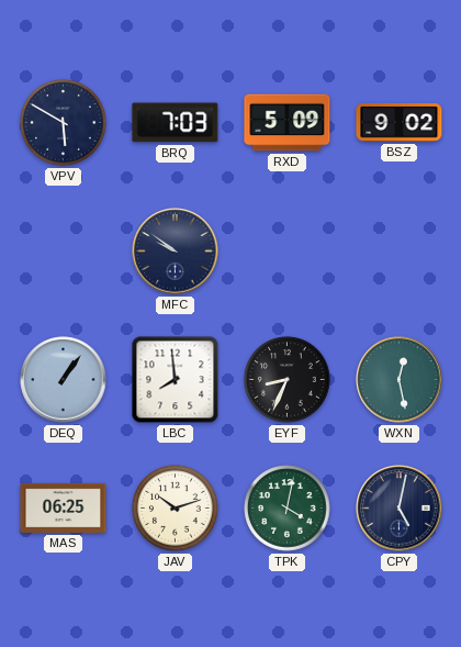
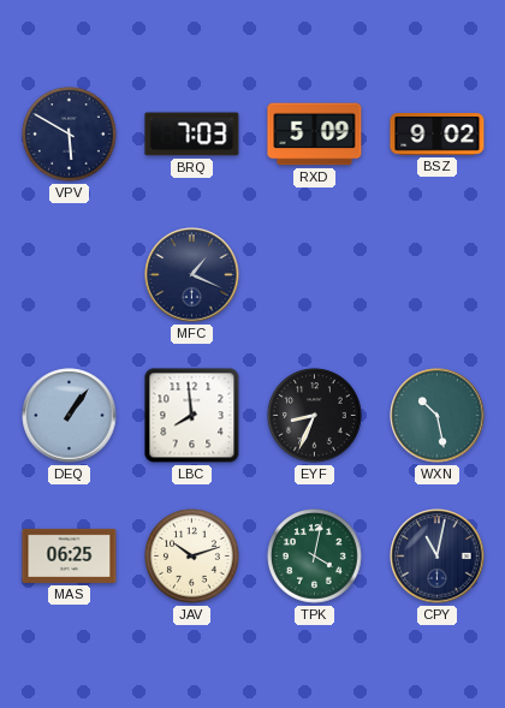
MFC: 9:51 -> 1:19
WXN: 12:28 -> 10:28
CPY: 5:02 -> 11:02
